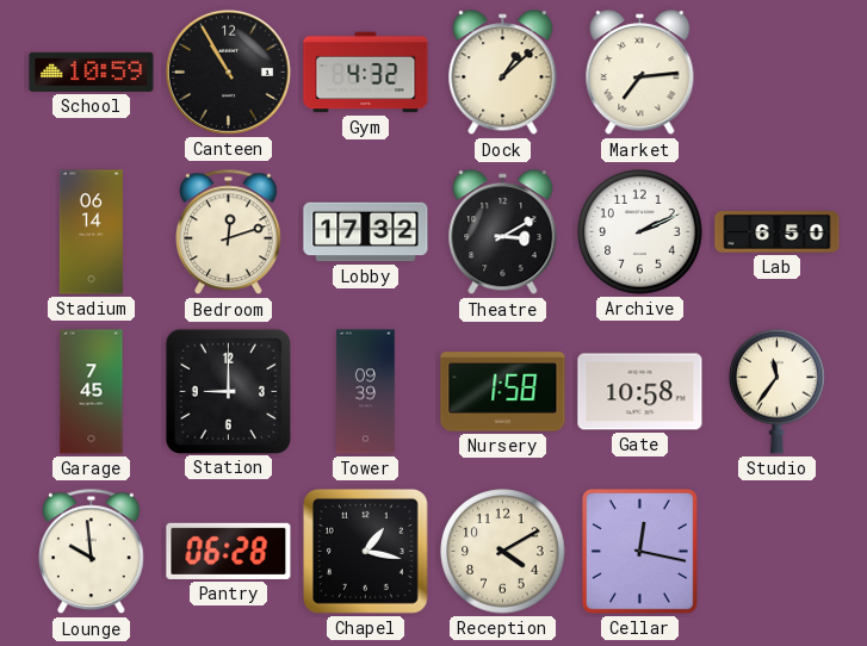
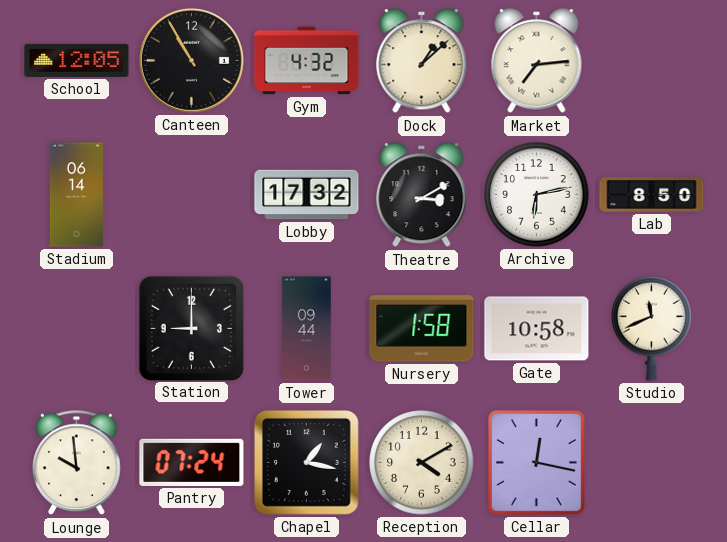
School: 10:59 -> 12:05
Bedroom: 12:12 -> none
Archive: 2:11 -> 6:13
Lab: 6:50 -> 8:50
Garage: 7:45 -> none
Tower: 09:39 -> 09:44
Studio: 11:36 -> 11:41
Pantry: 06:28 -> 07:24
